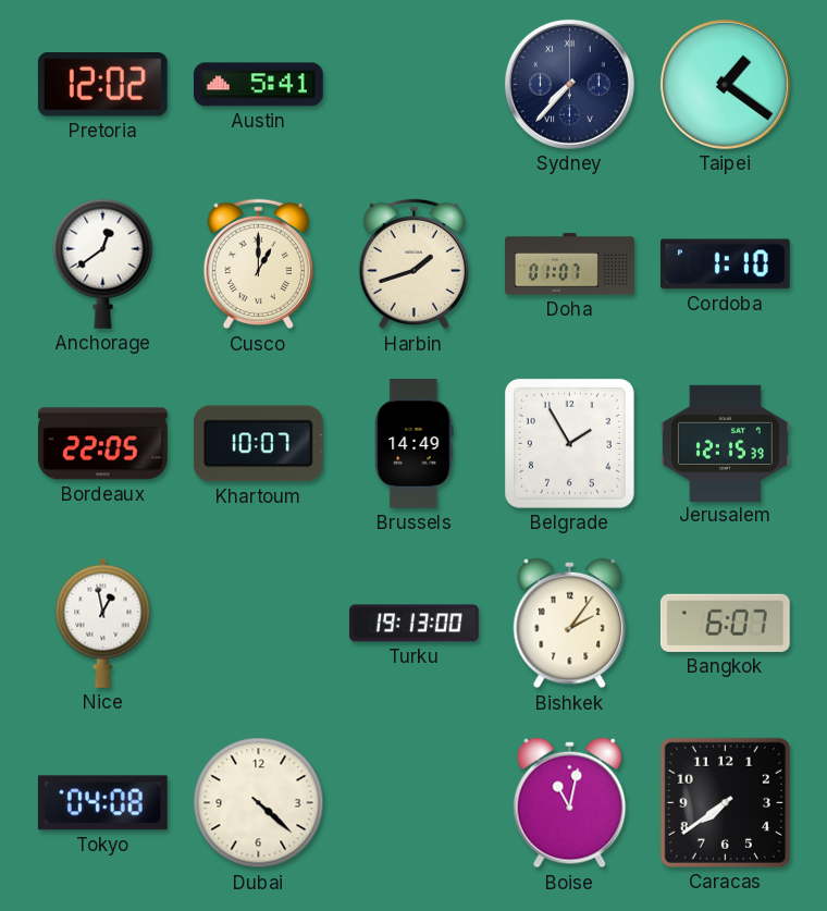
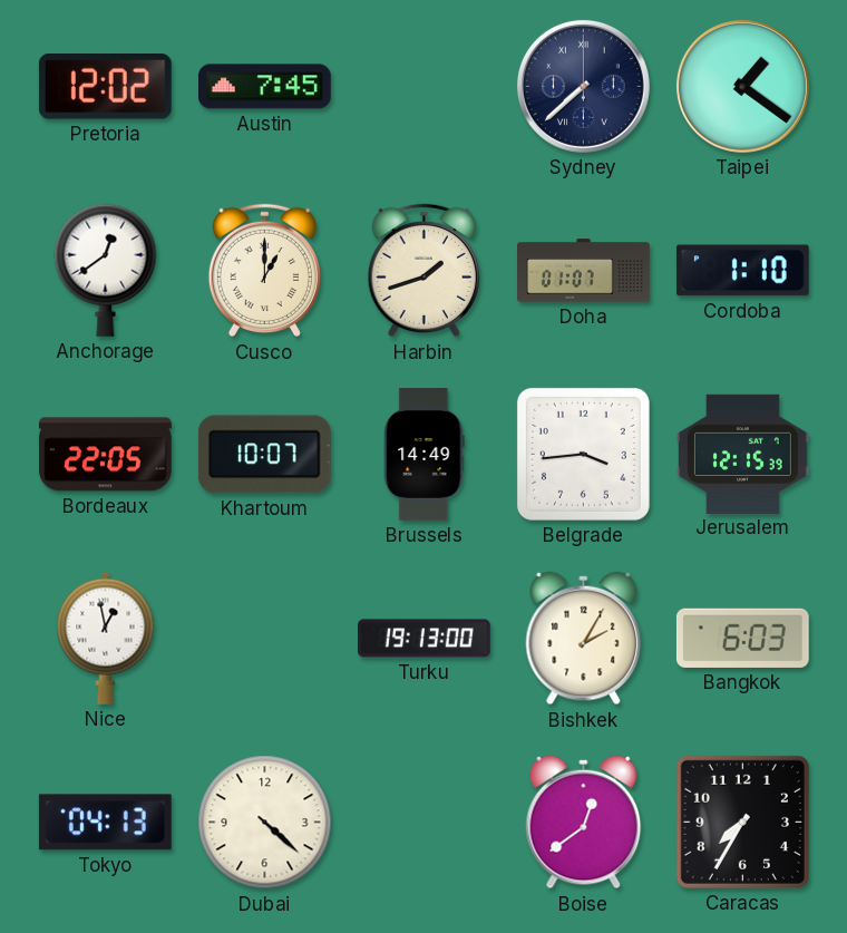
Austin: 5:41 -> 7:45
Sydney: 7:37 -> 7:38
Belgrade: 1:55 -> 3:44
Bishkek: 2:06 -> 2:05
Bangkok: 6:07 -> 6:03
Tokyo: 04:08 -> 04:13
Boise: 11:02 -> 12:39
Caracas: 7:39 -> 7:35
